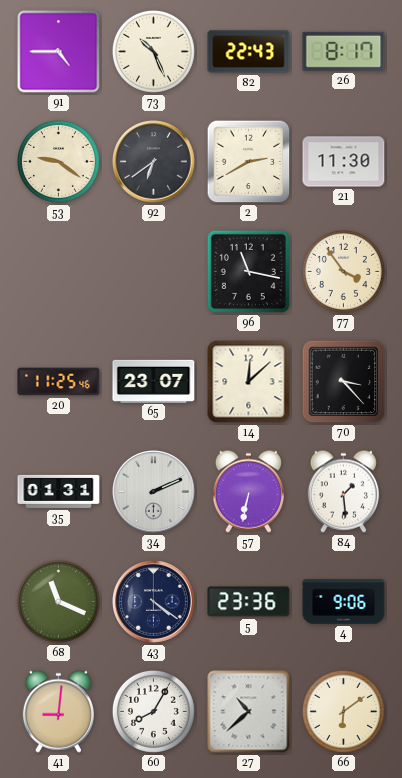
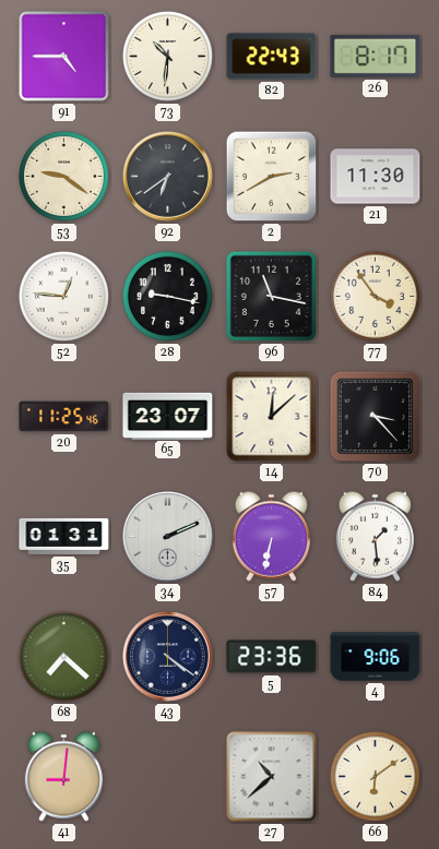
73: 10:26 -> 10:31
52: none -> 12:46
28: none -> 9:17
68: 11:19 -> 7:22
60: 8:05 -> none
